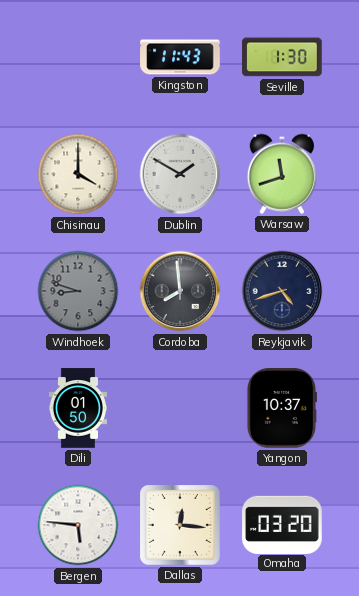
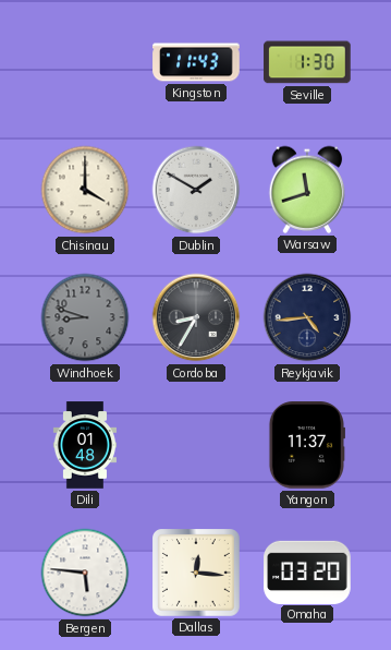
Cordoba: 7:59 -> 8:35
Reykjavik: 4:42 -> 4:44
Dili: 01:50 -> 01:48
Yangon: 10:37 -> 11:37
